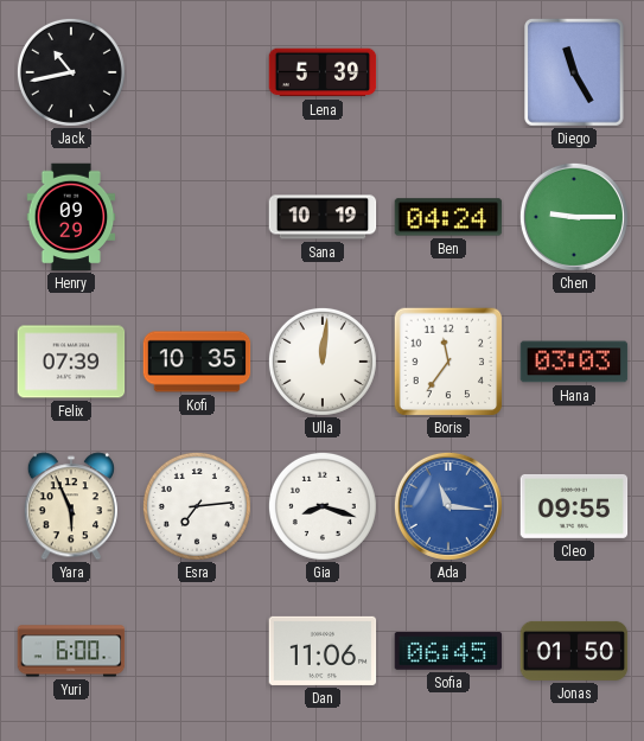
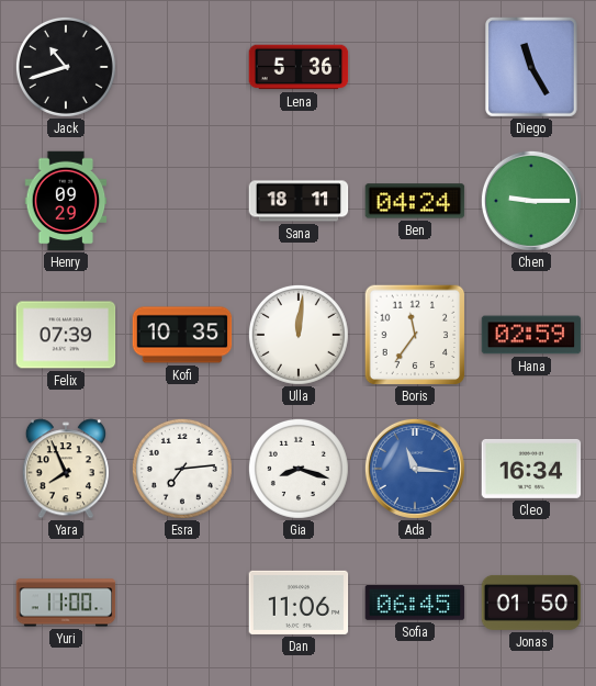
Jack: 10:43 -> 10:42
Lena: 5:39 -> 5:36
Sana: 10:19 -> 18:11
Hana: 03:03 -> 02:59
Yara: 5:56 -> 7:56
Cleo: 09:55 -> 16:34
Yuri: 6:00 -> 11:00
